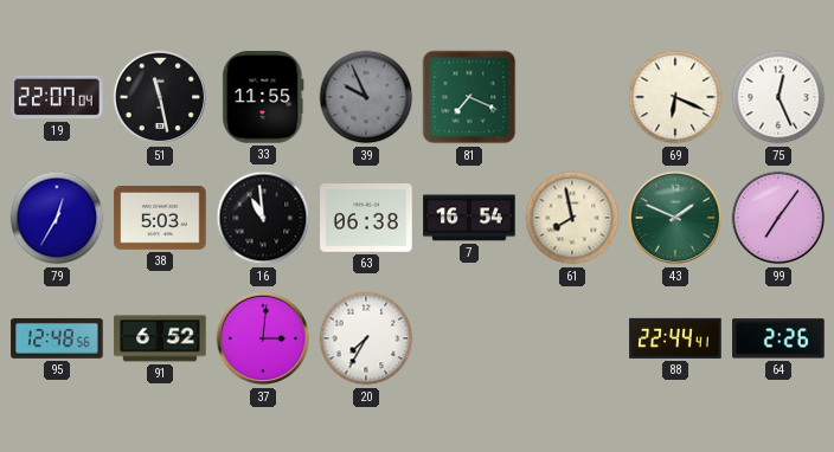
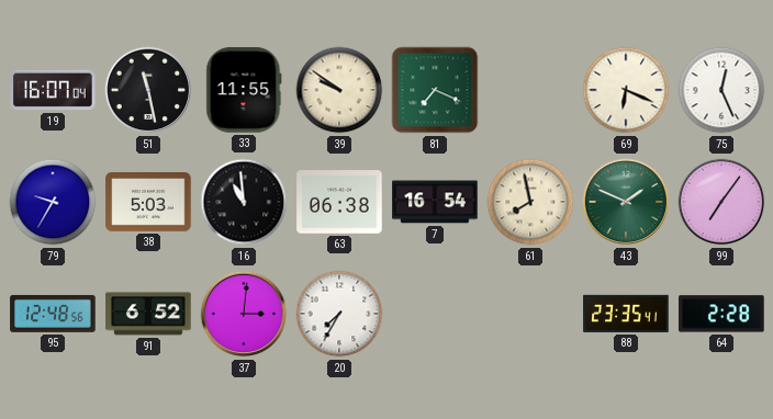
19: 22:07 -> 16:07
39: 9:56 -> 9:51
39 dial: grey -> cream
79: 12:35 -> 9:35
88: 22:44 -> 23:35
64: 2:26 -> 2:28
